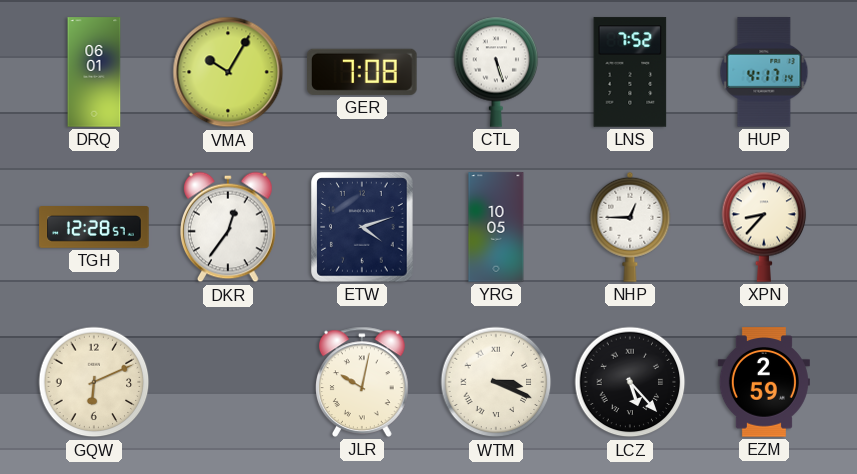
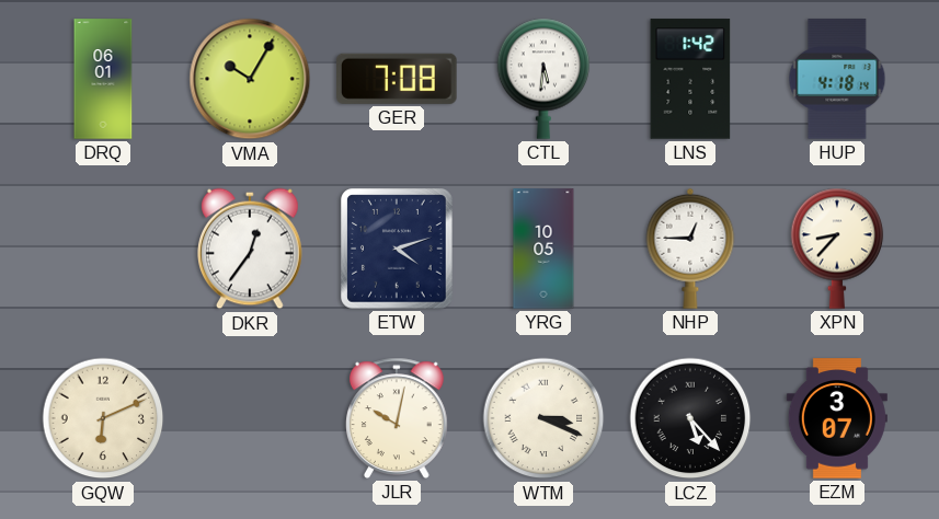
CTL: 5:27 -> 5:31
LNS: 7:52 -> 1:42
HUP: 4:17 -> 4:18
TGH: 12:28 -> none
EZM: 2:59 -> 3:07
